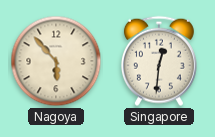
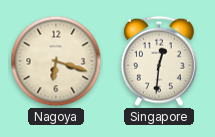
Nagoya: 5:53 -> 6:18
